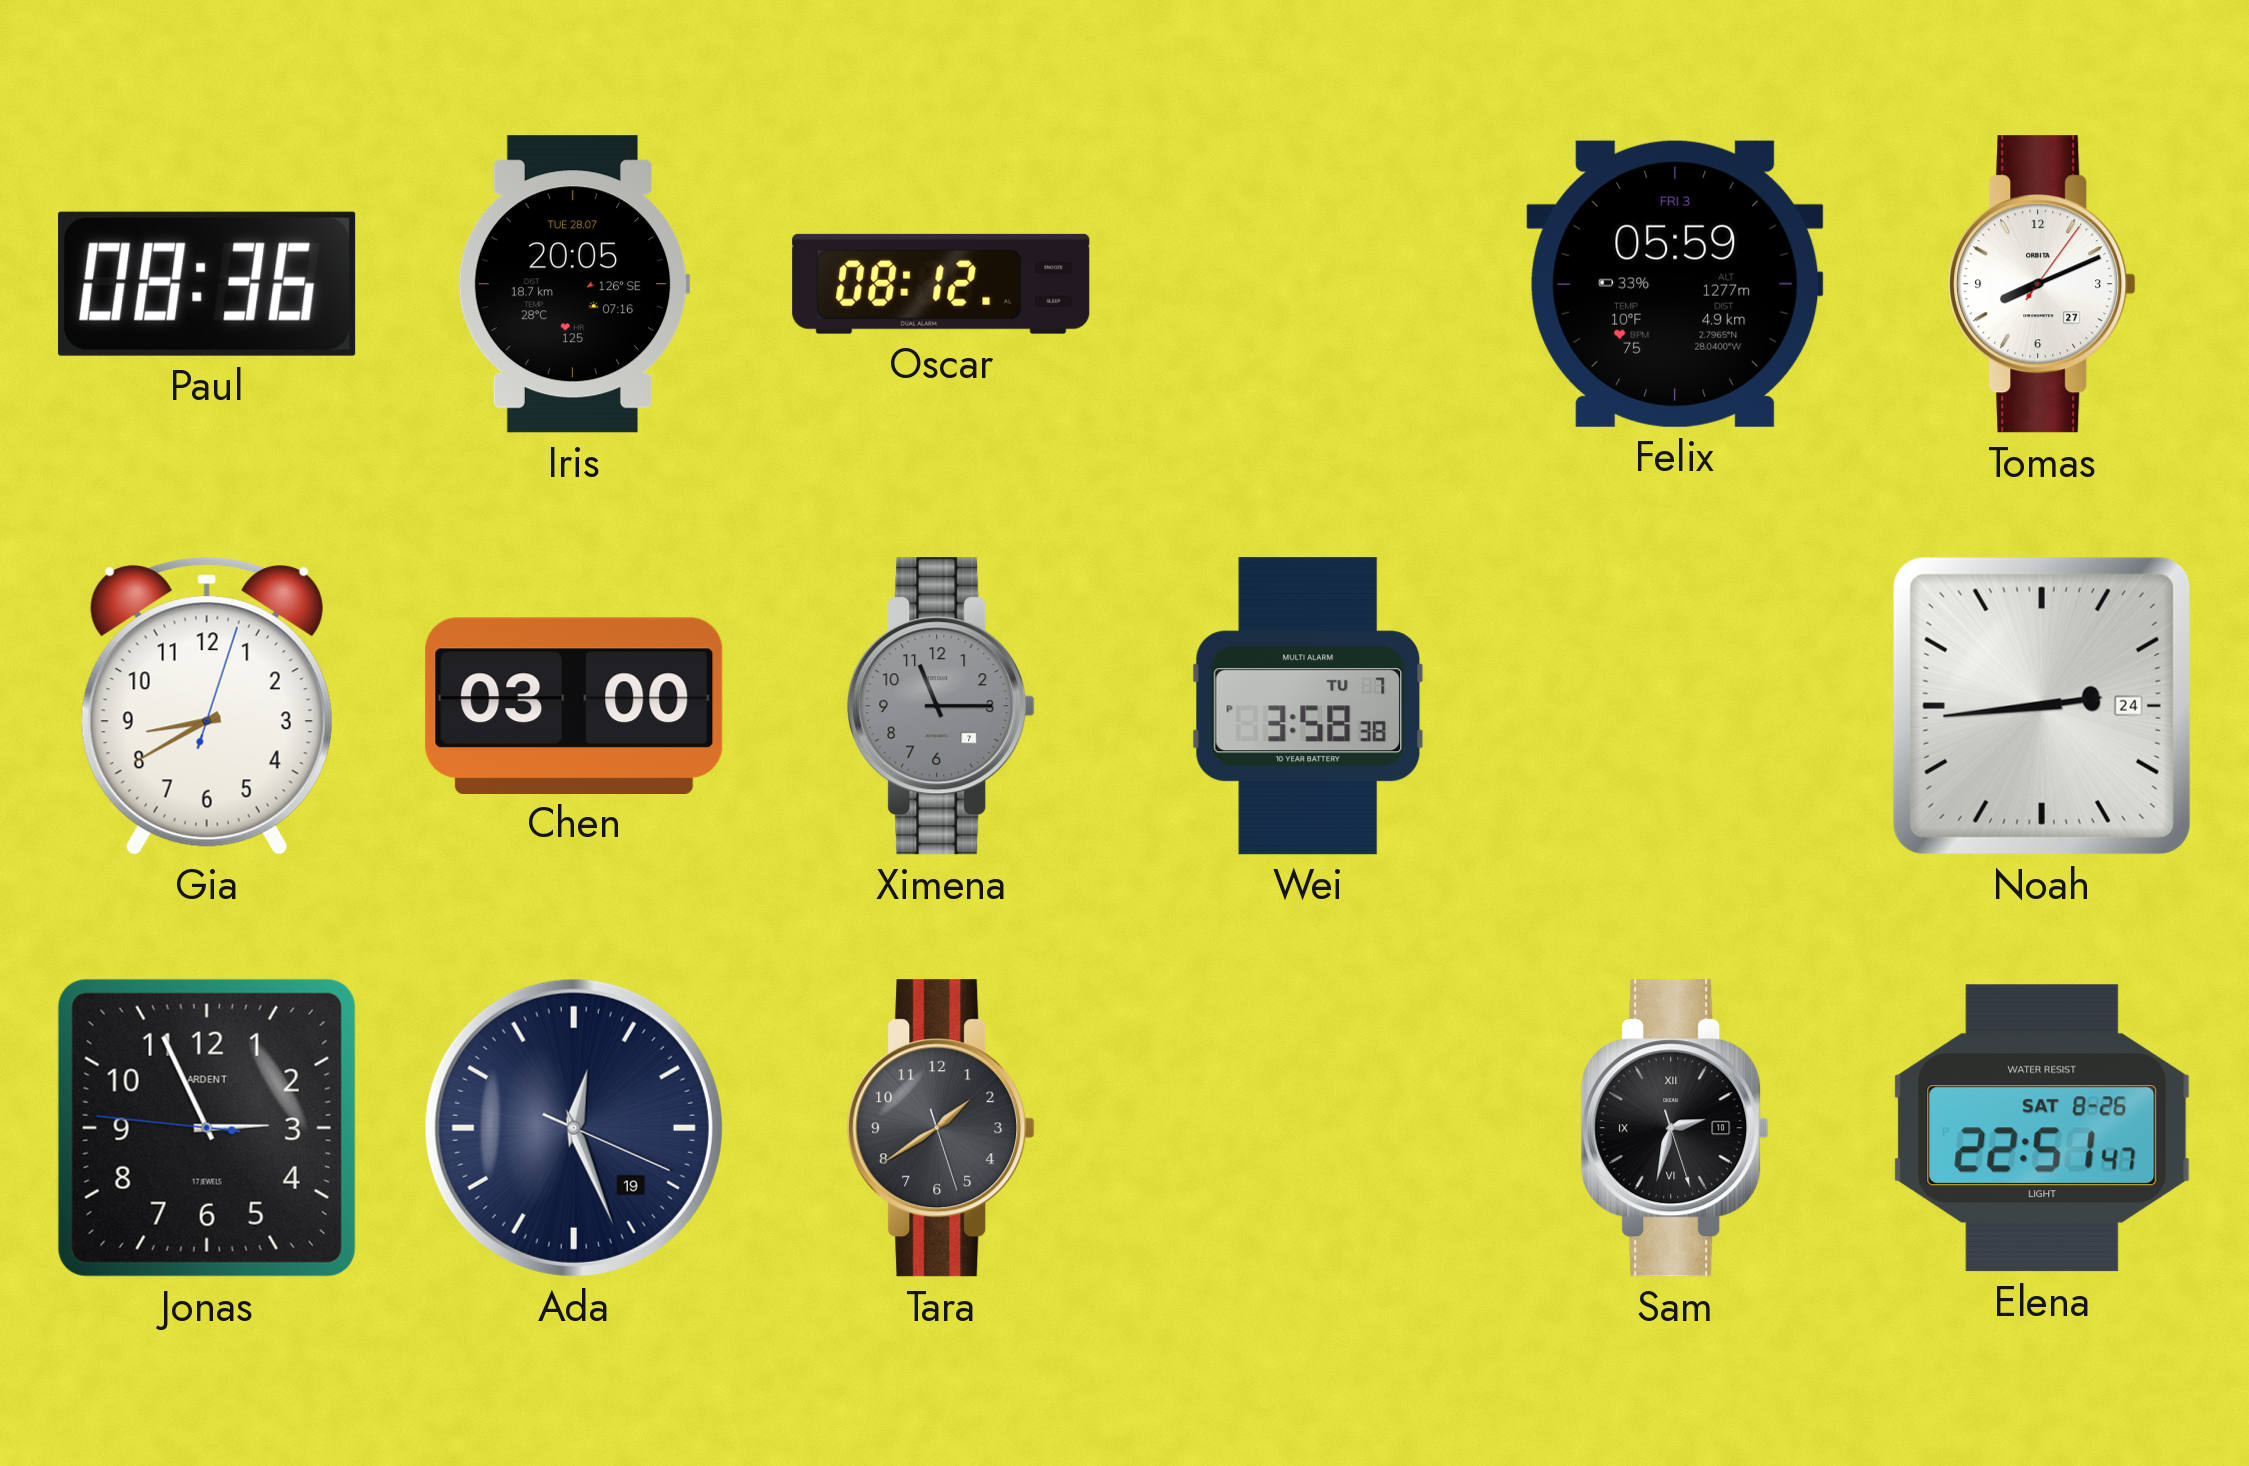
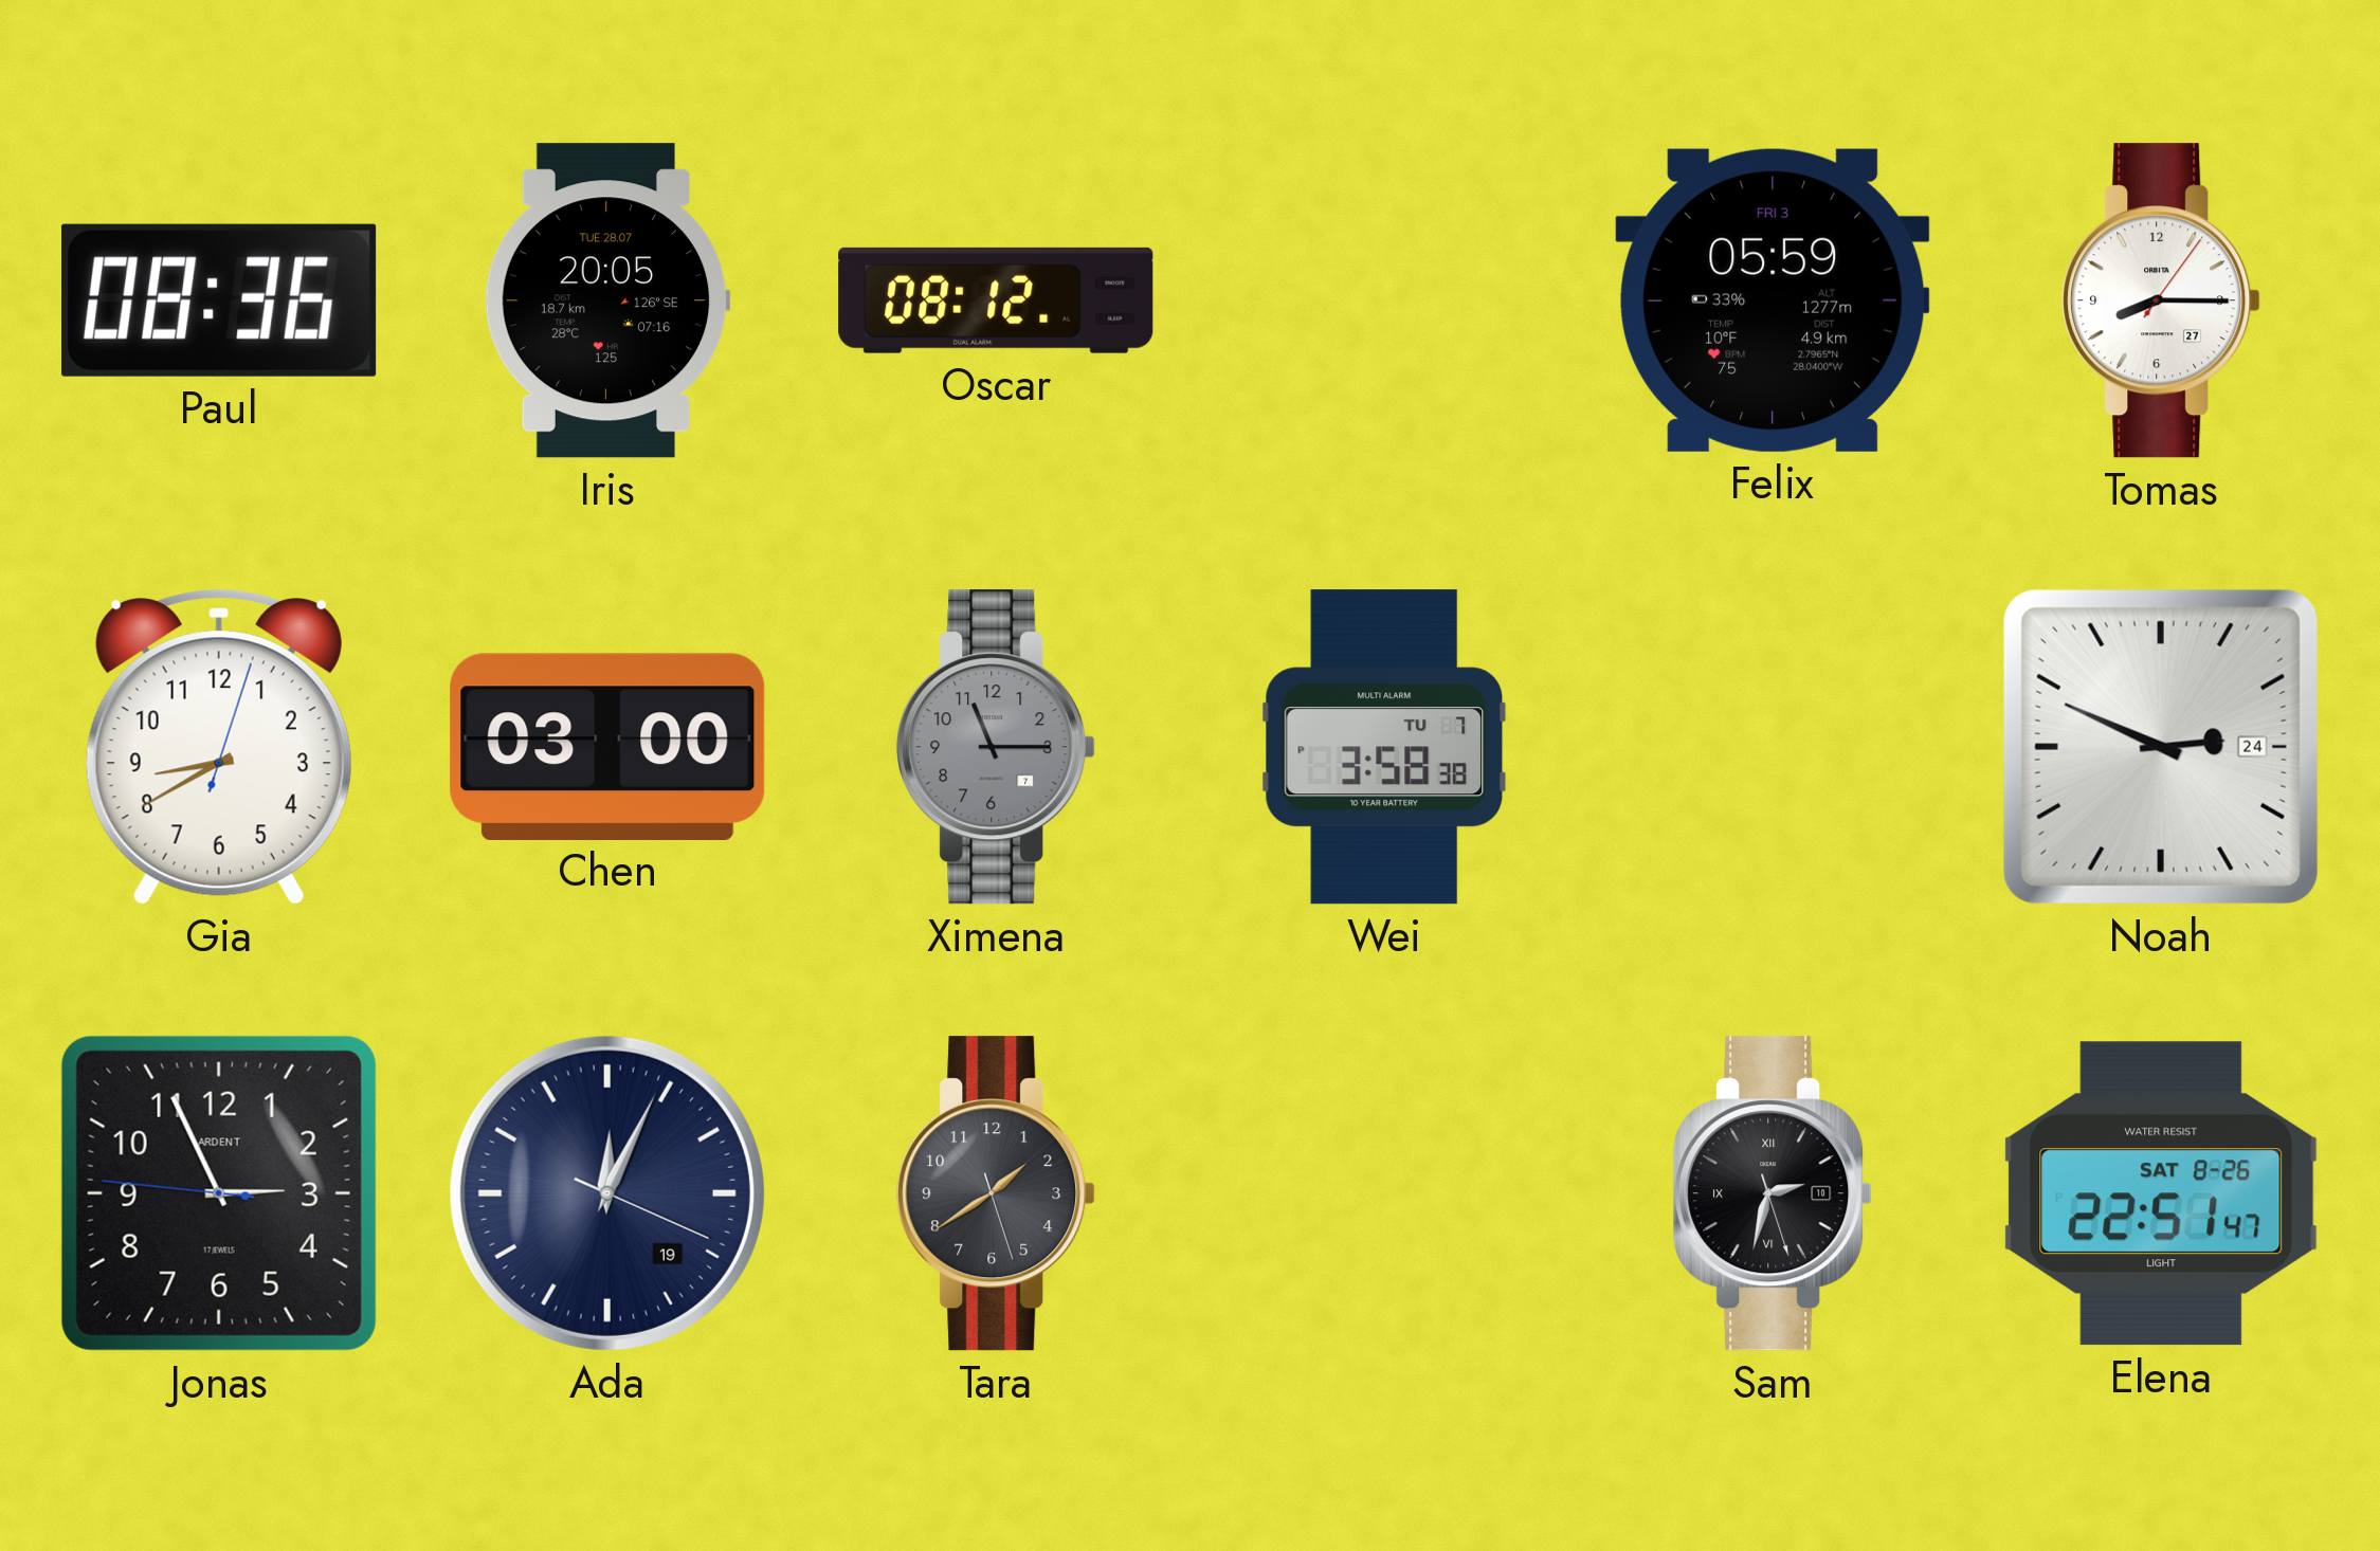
Tomas: 8:11 -> 8:15
Noah: 2:44 -> 2:49
Ada: 12:26 -> 12:04
